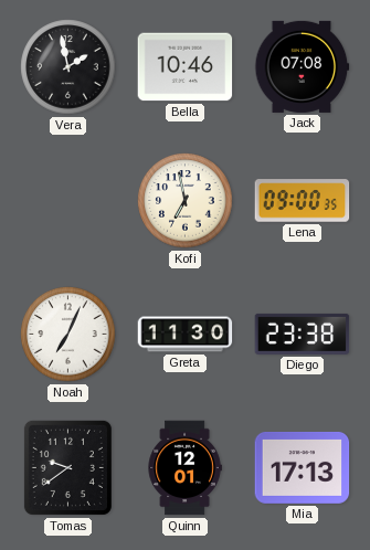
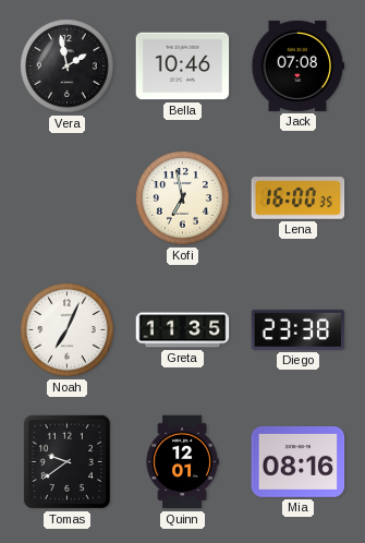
Lena: 09:00 -> 16:00
Greta: 11:30 -> 11:35
Mia: 17:13 -> 08:16
